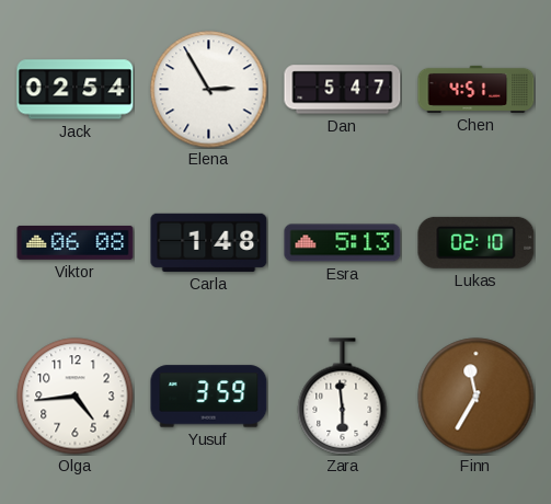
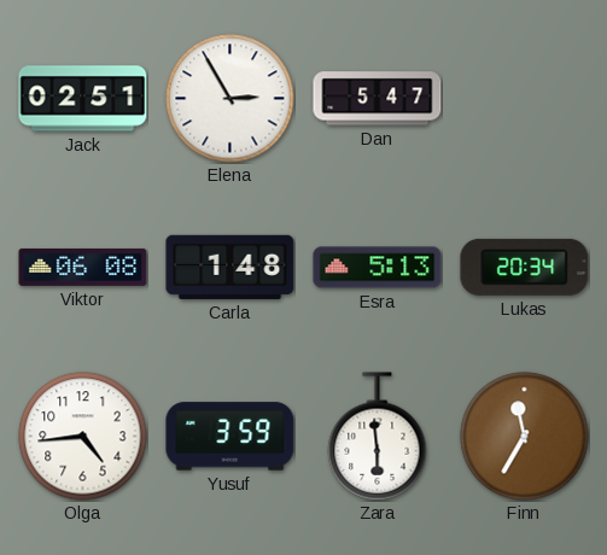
Jack: 02:54 -> 02:51
Chen: 4:51 -> none
Lukas: 02:10 -> 20:34
